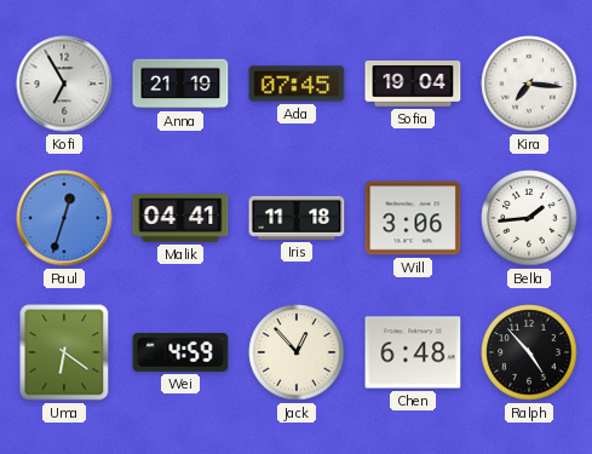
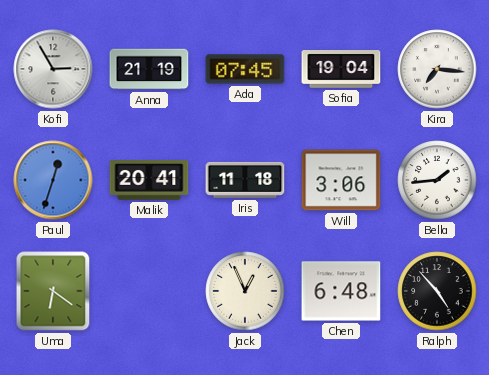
Kofi: 6:55 -> 2:55
Malik: 04:41 -> 20:41
Wei: 4:59 -> none
Jack: 12:53 -> 12:56
